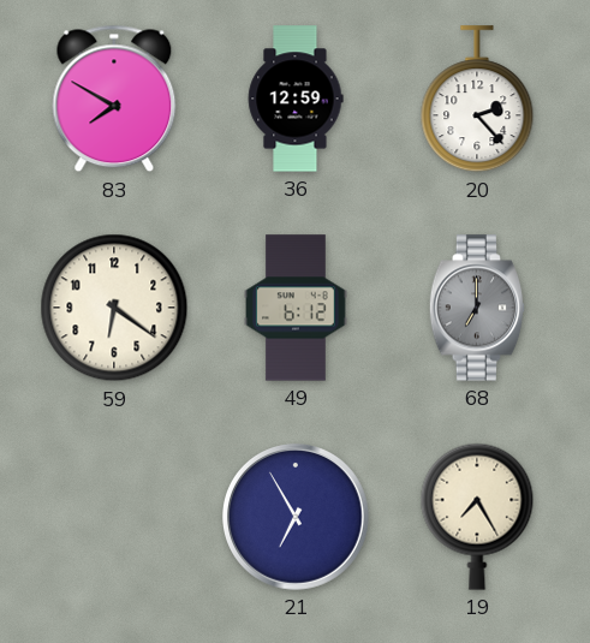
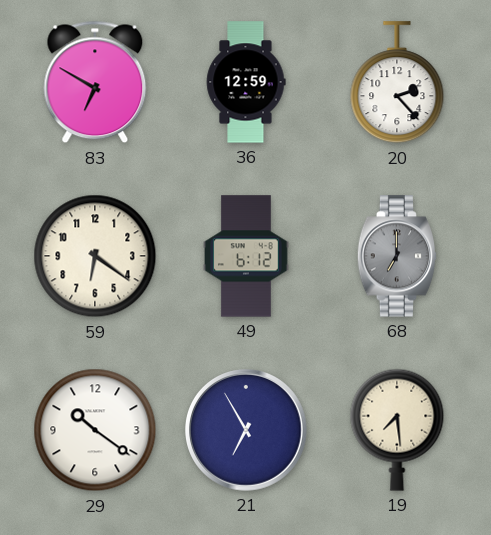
83: 7:50 -> 6:50
29: none -> 10:21
19: 7:25 -> 7:29
